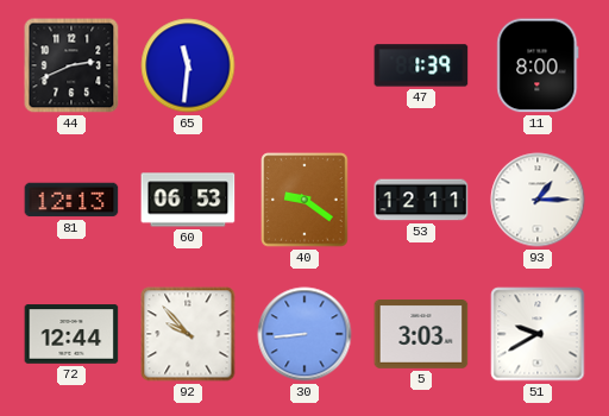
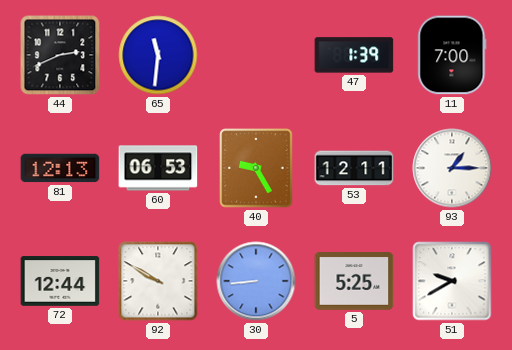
11: 8:00 -> 7:00
40: 9:21 -> 9:25
92: 9:53 -> 9:50
5: 3:03 -> 5:25
